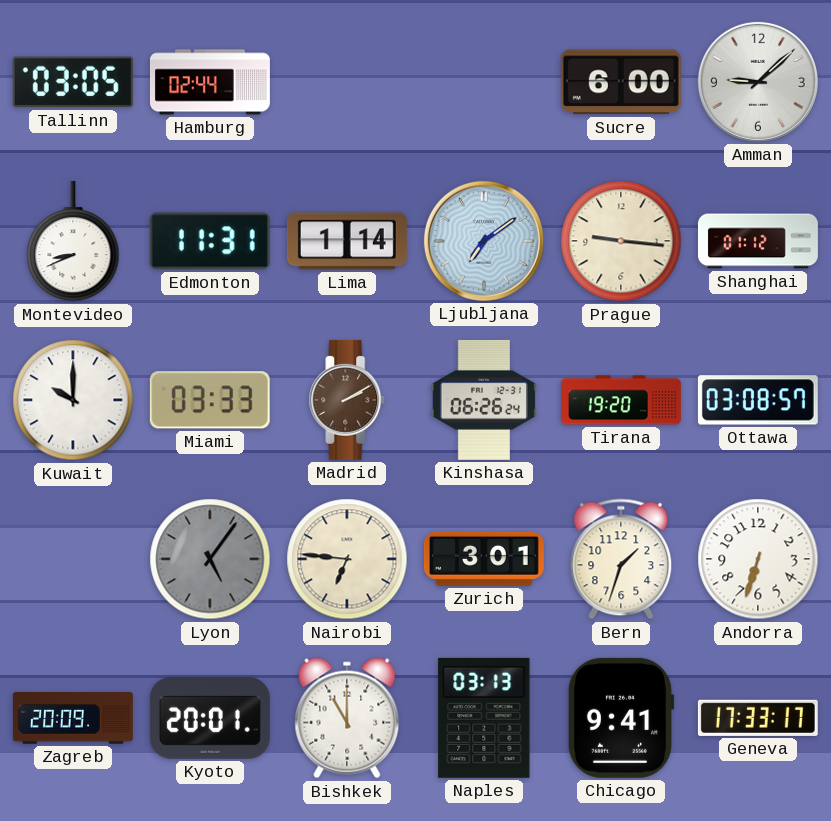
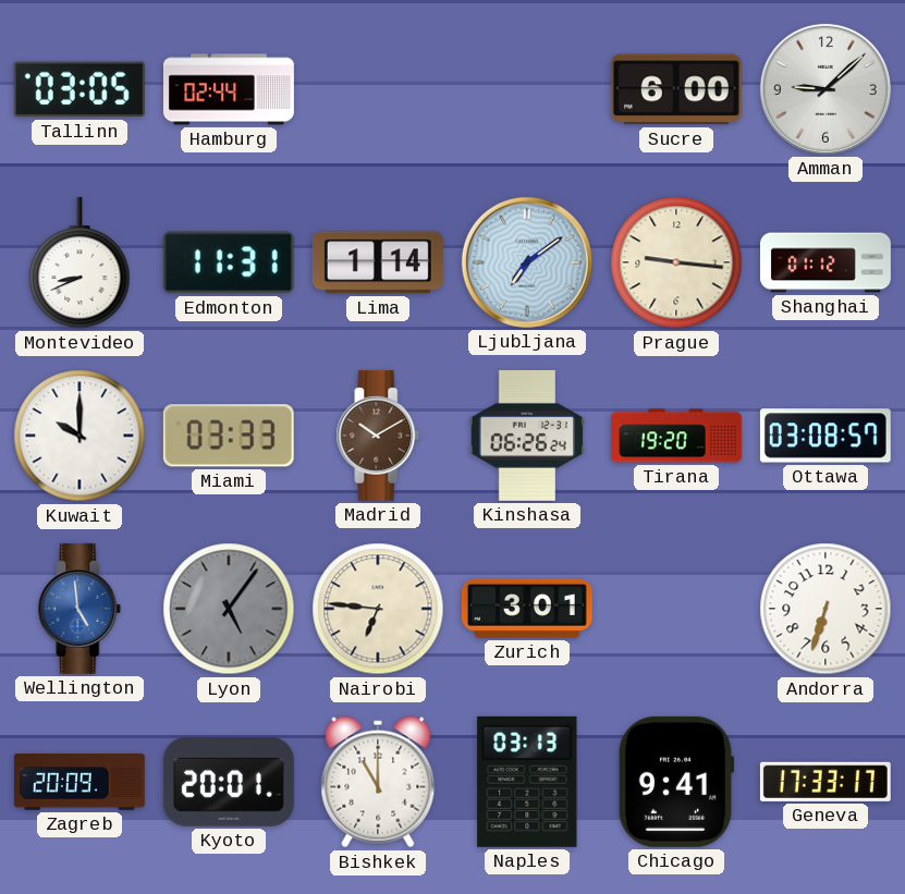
Madrid: 2:10 -> 10:10
Wellington: none -> 4:59
Bern: 1:33 -> none
